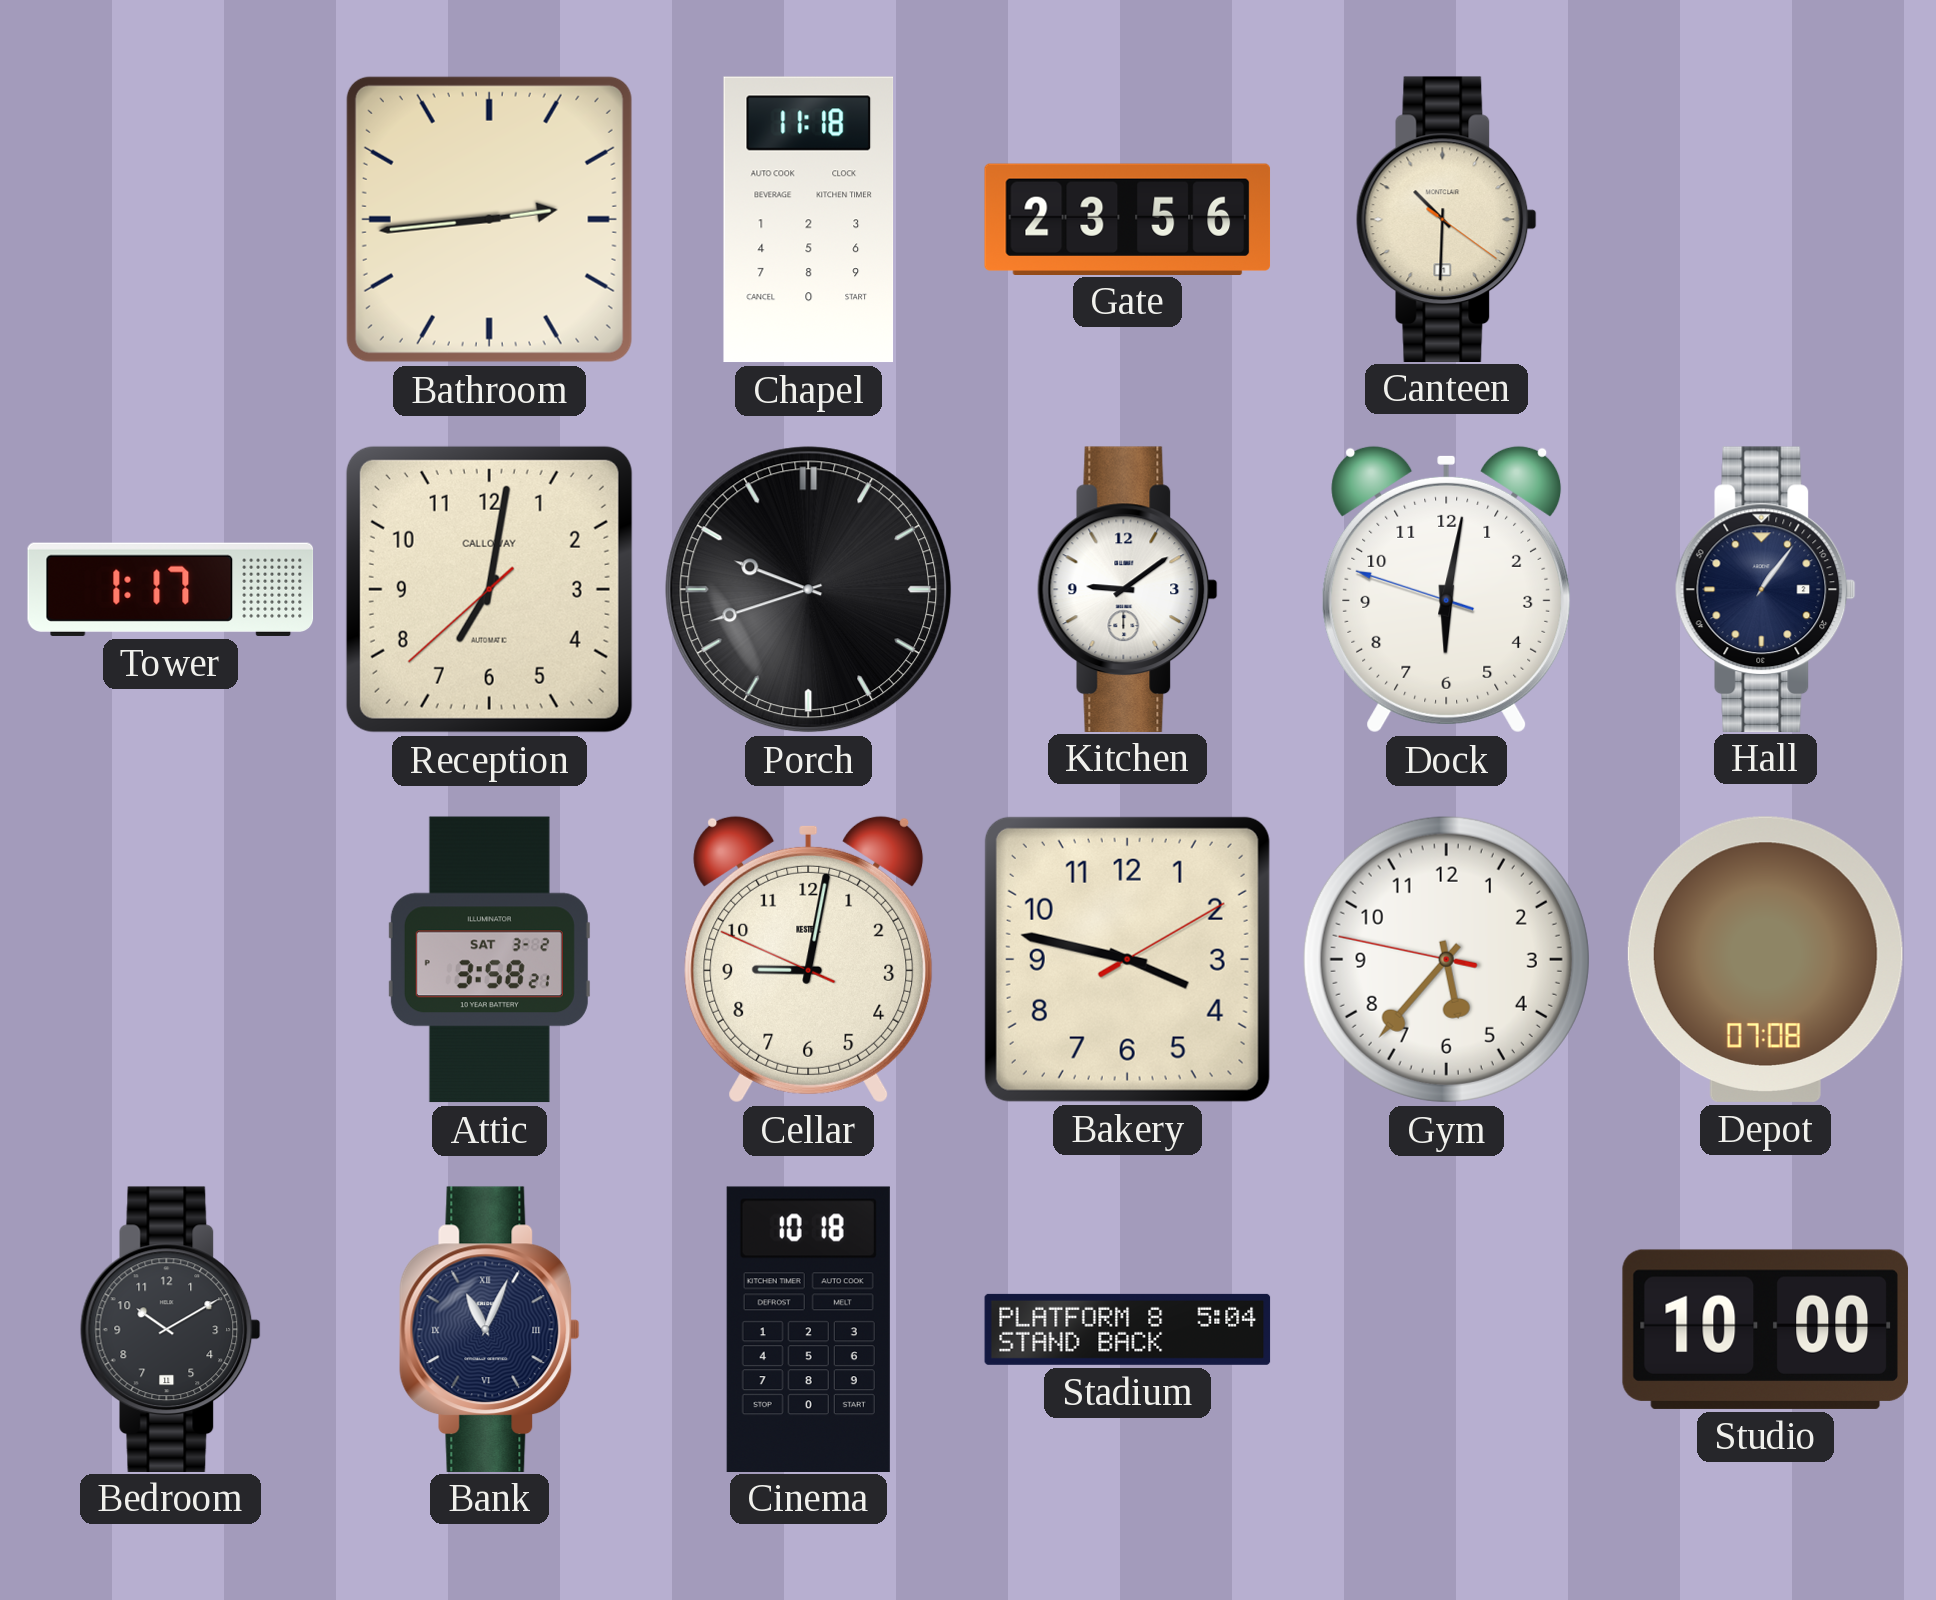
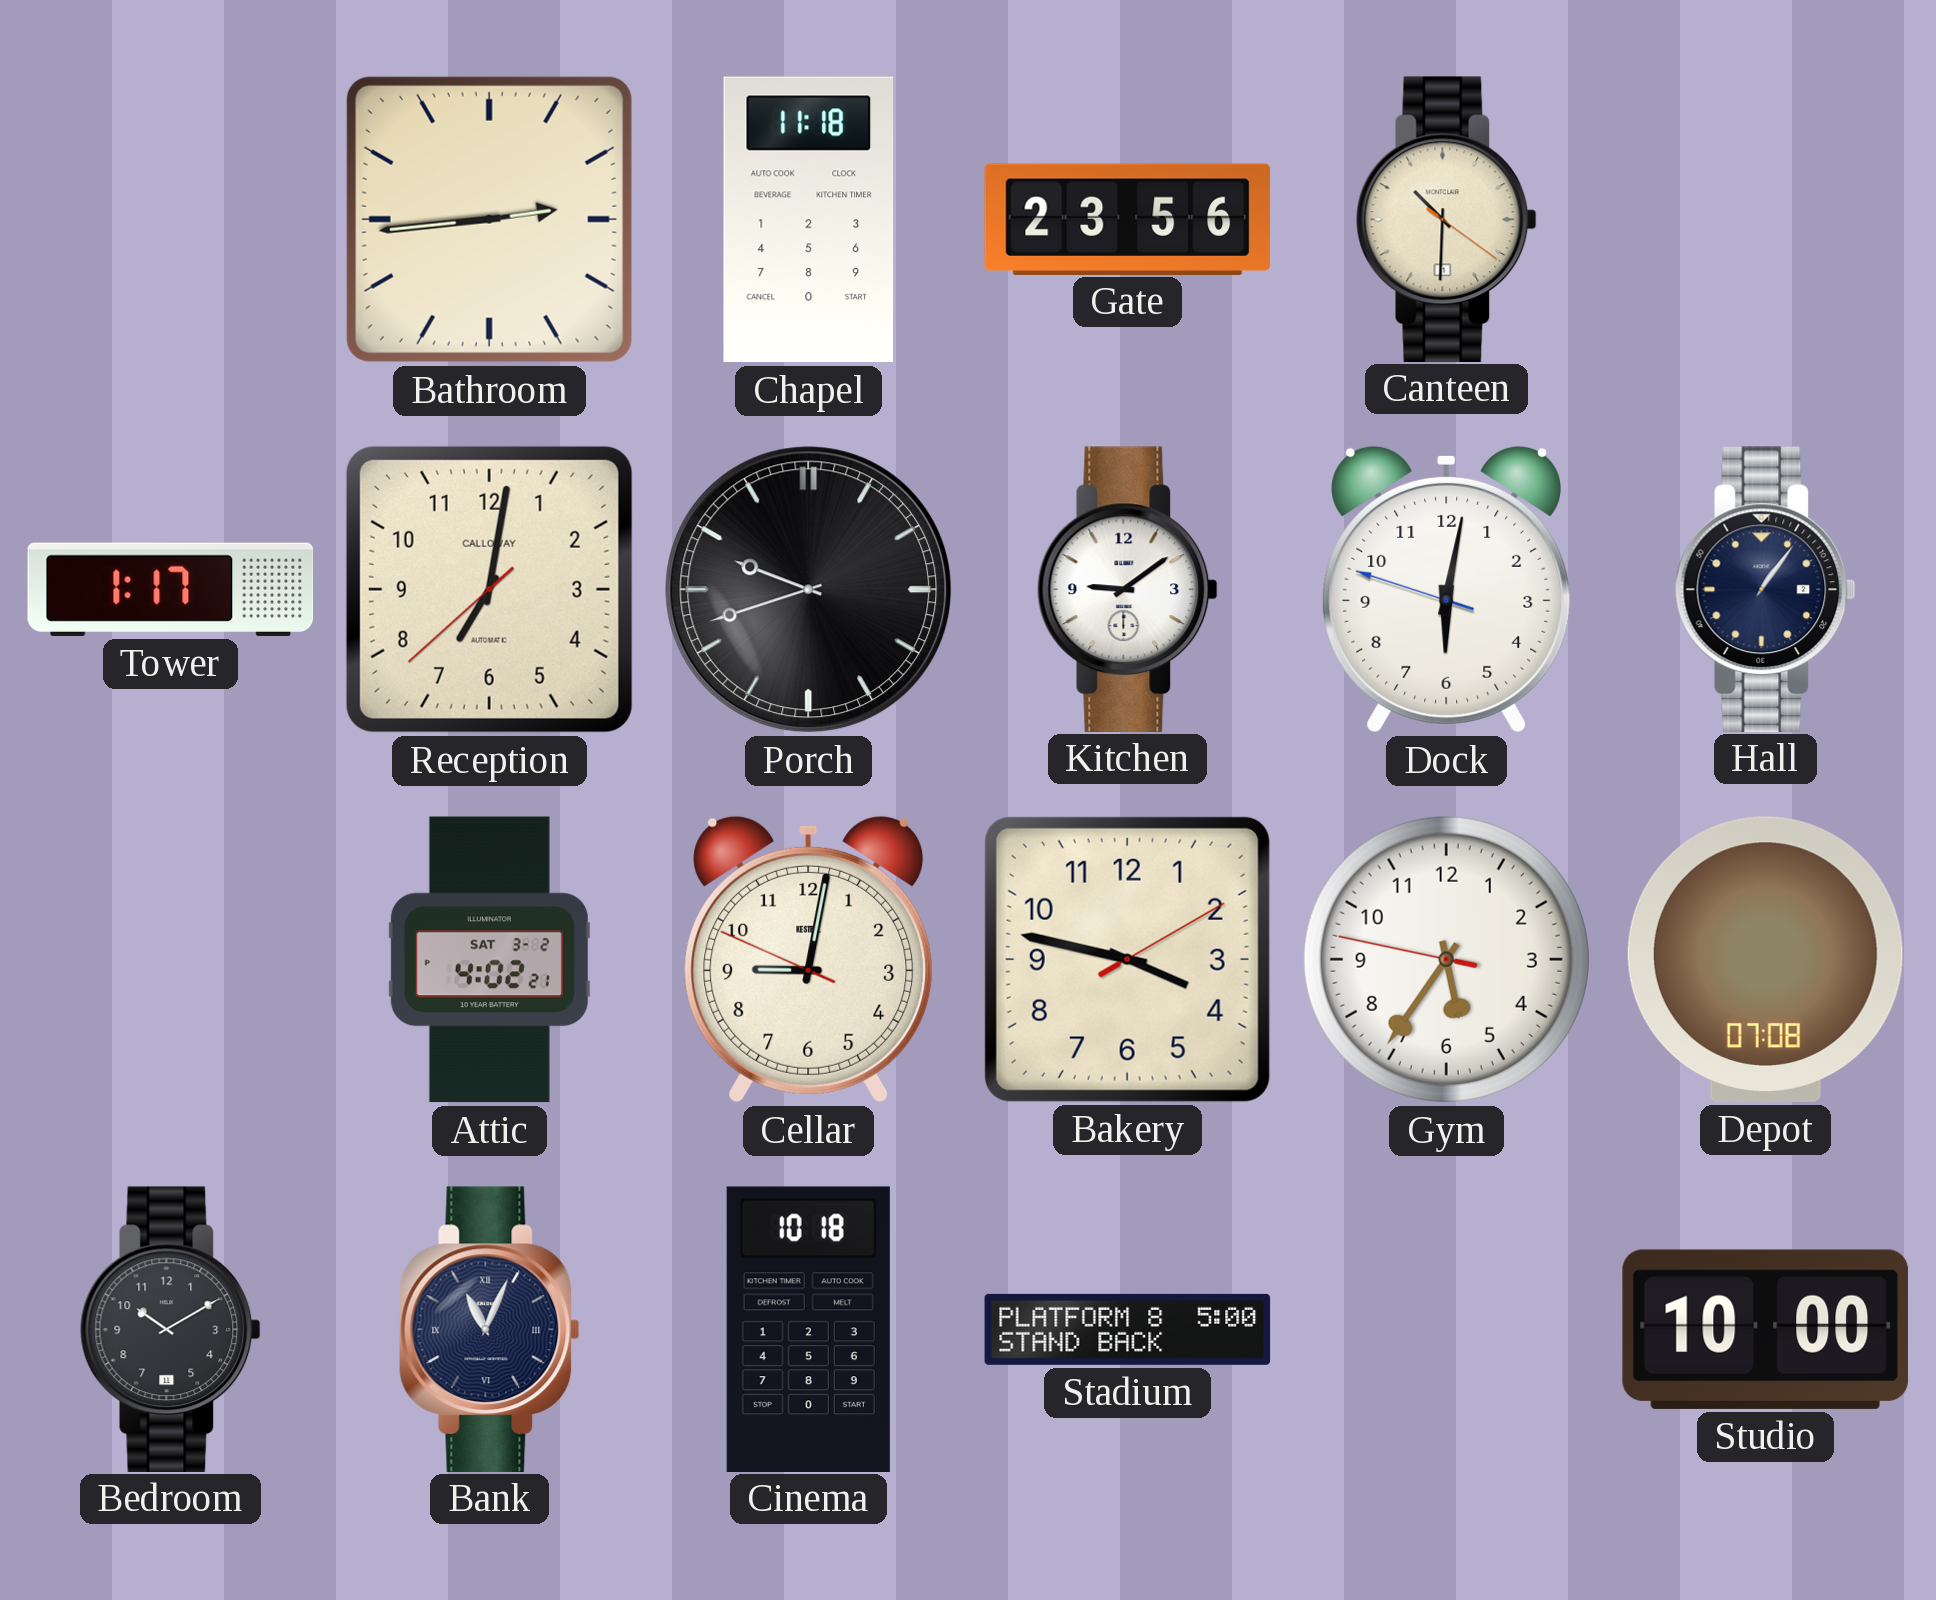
Attic: 3:58 -> 4:02
Gym: 5:36 -> 5:35
Stadium: 5:04 -> 5:00
